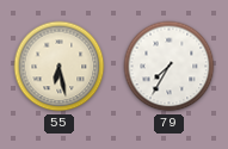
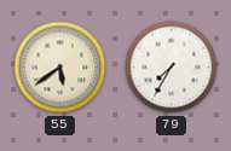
55: 6:28 -> 5:39
